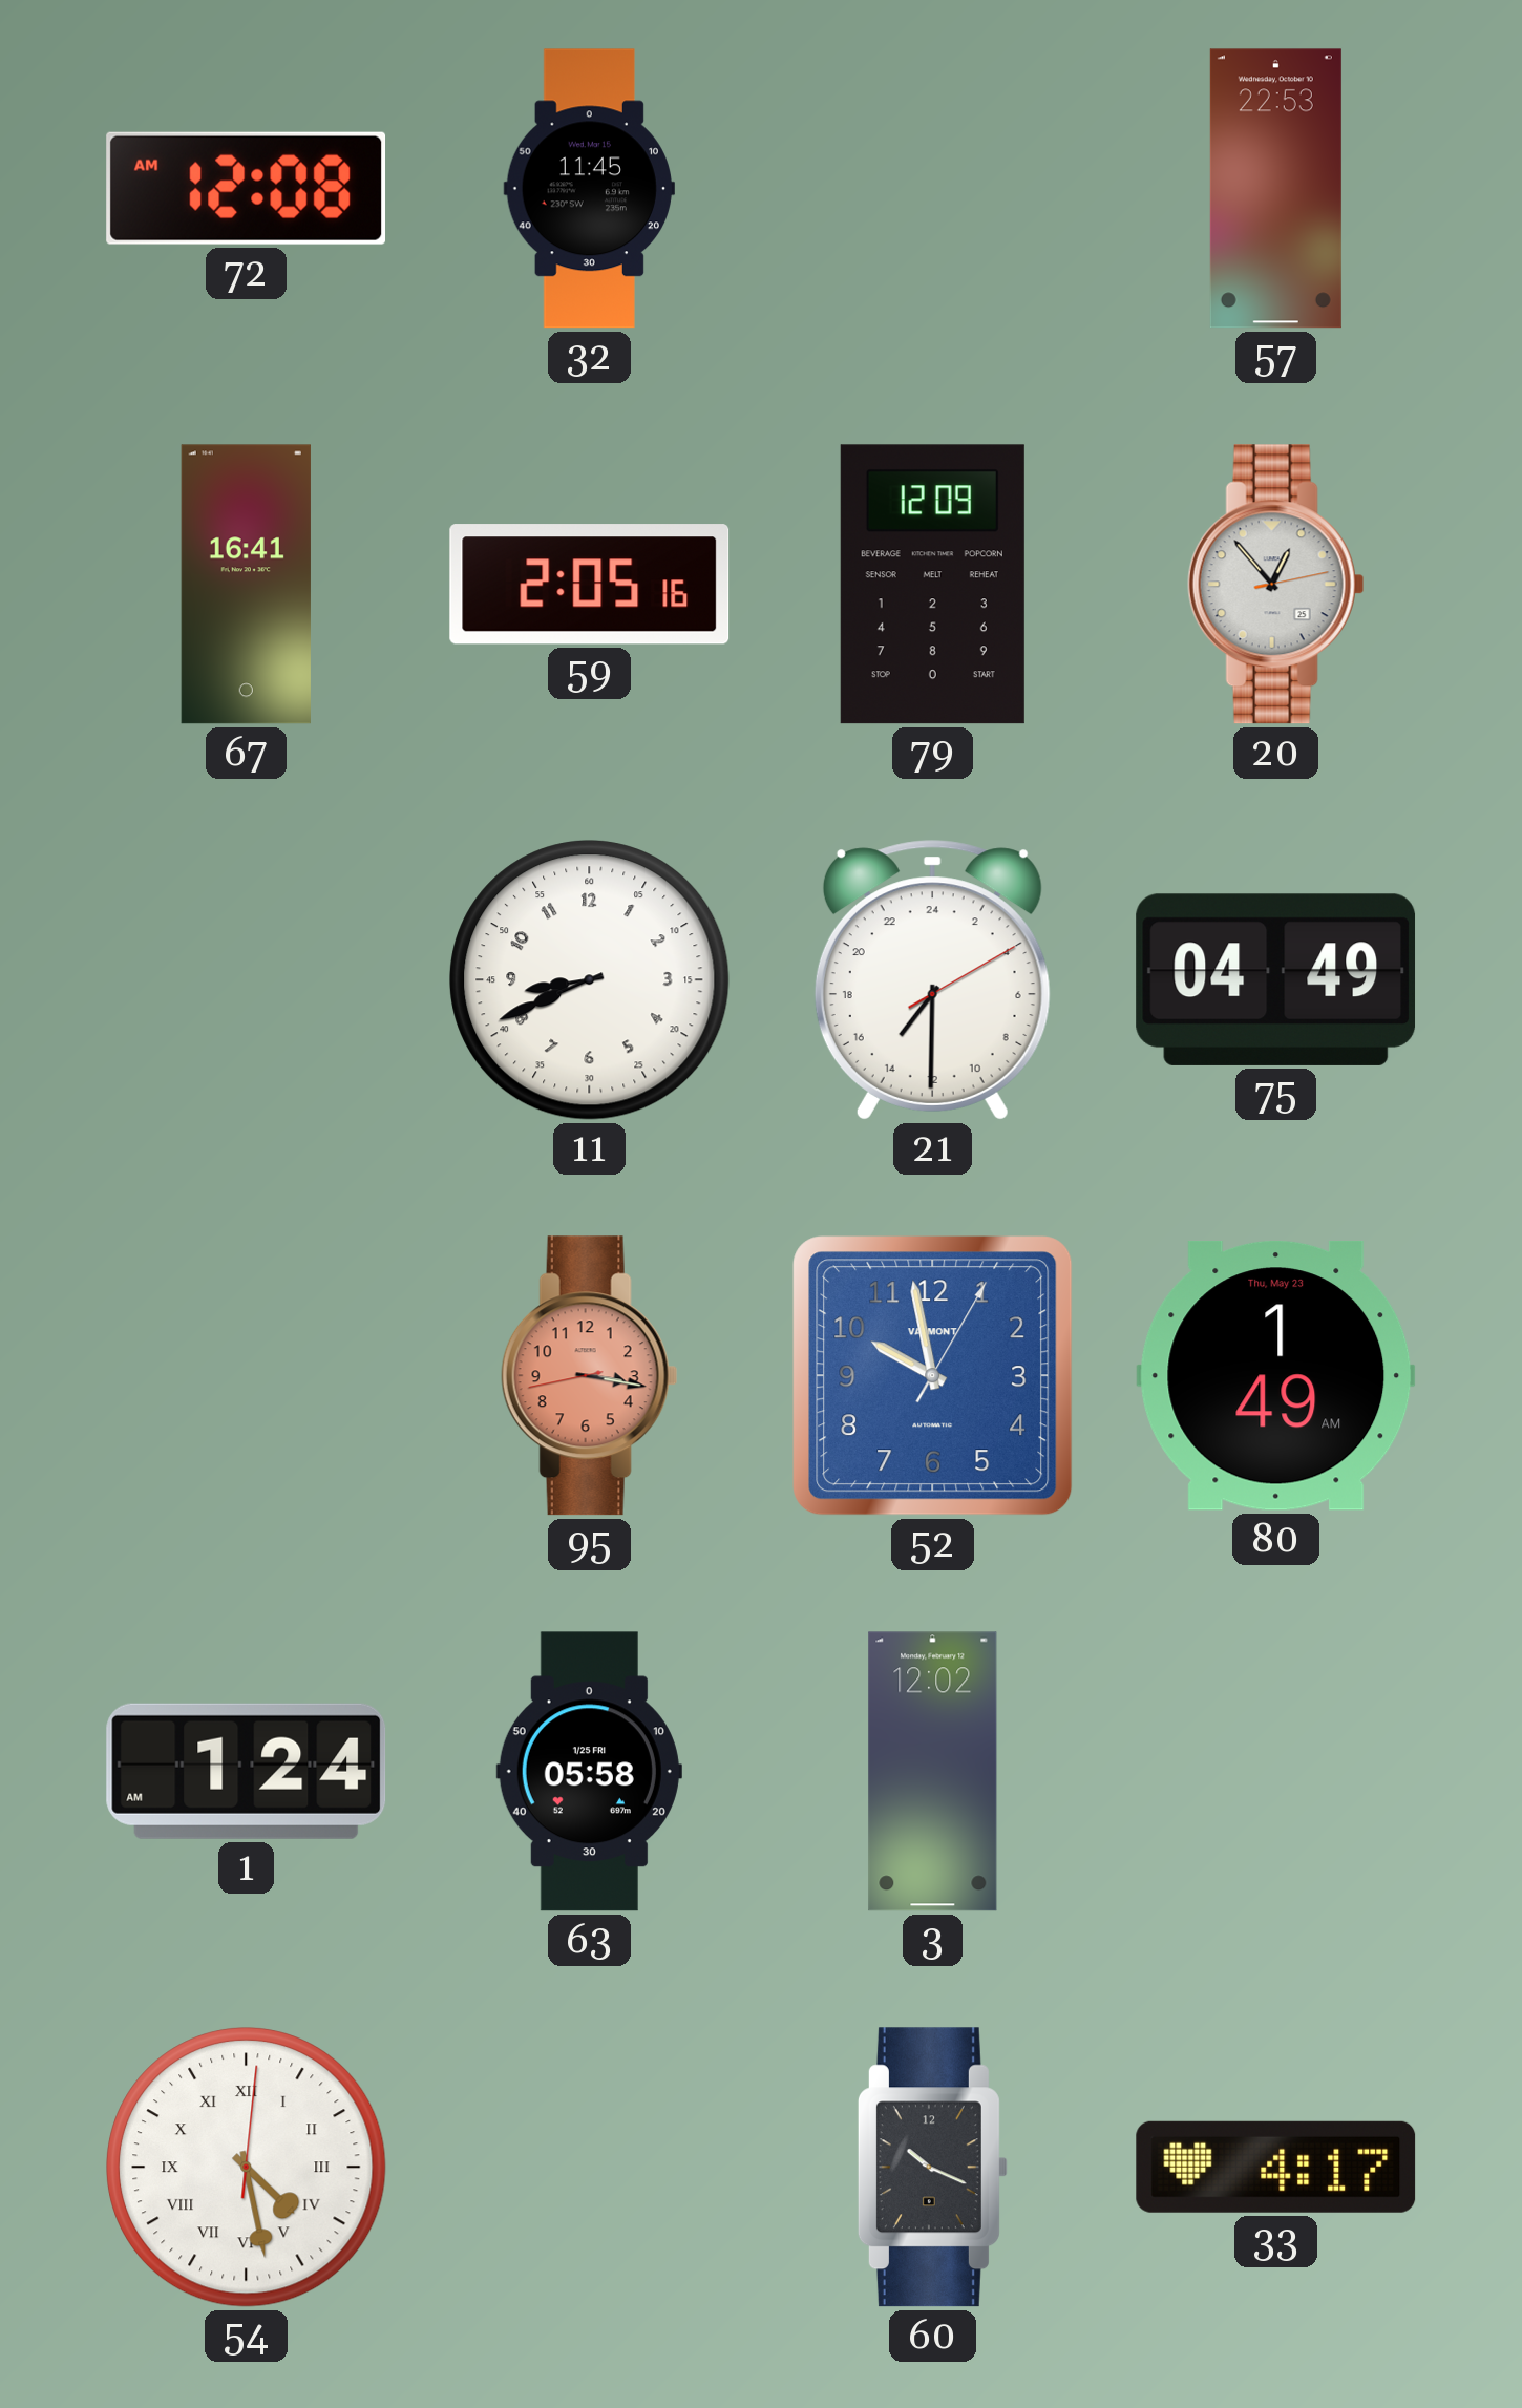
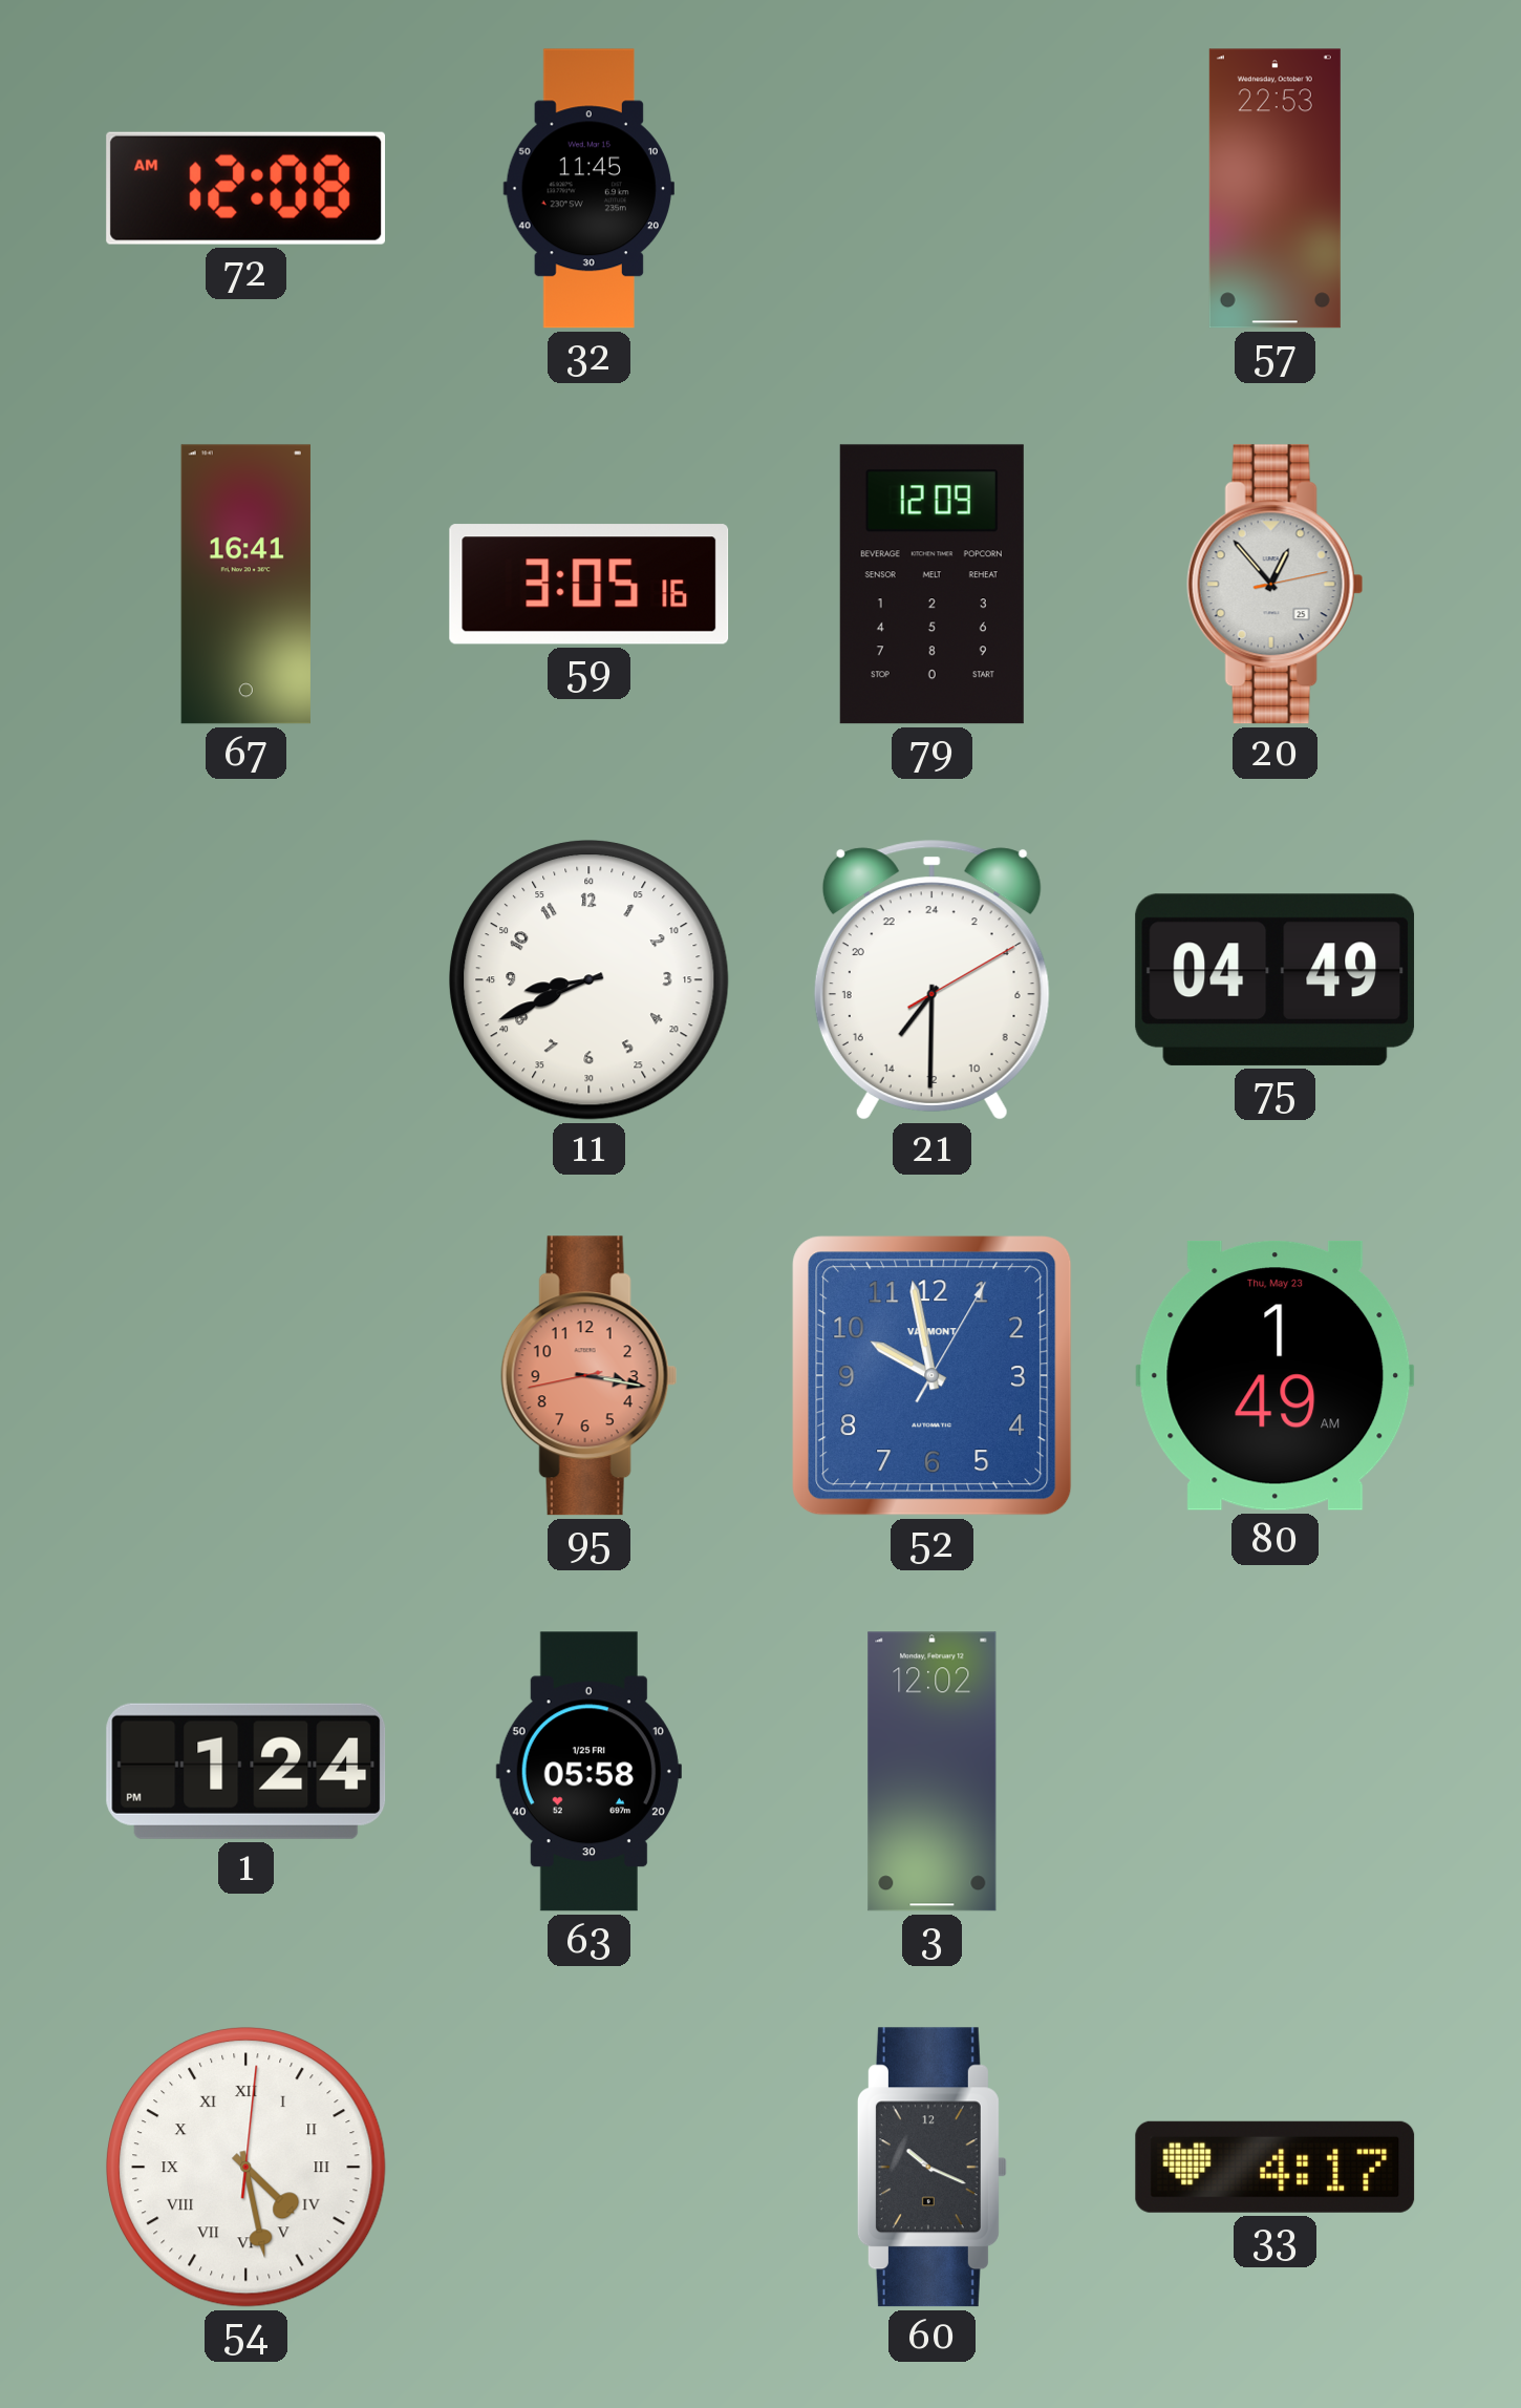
59: 2:05 -> 3:05
1: 1:24 AM -> 1:24 PM
